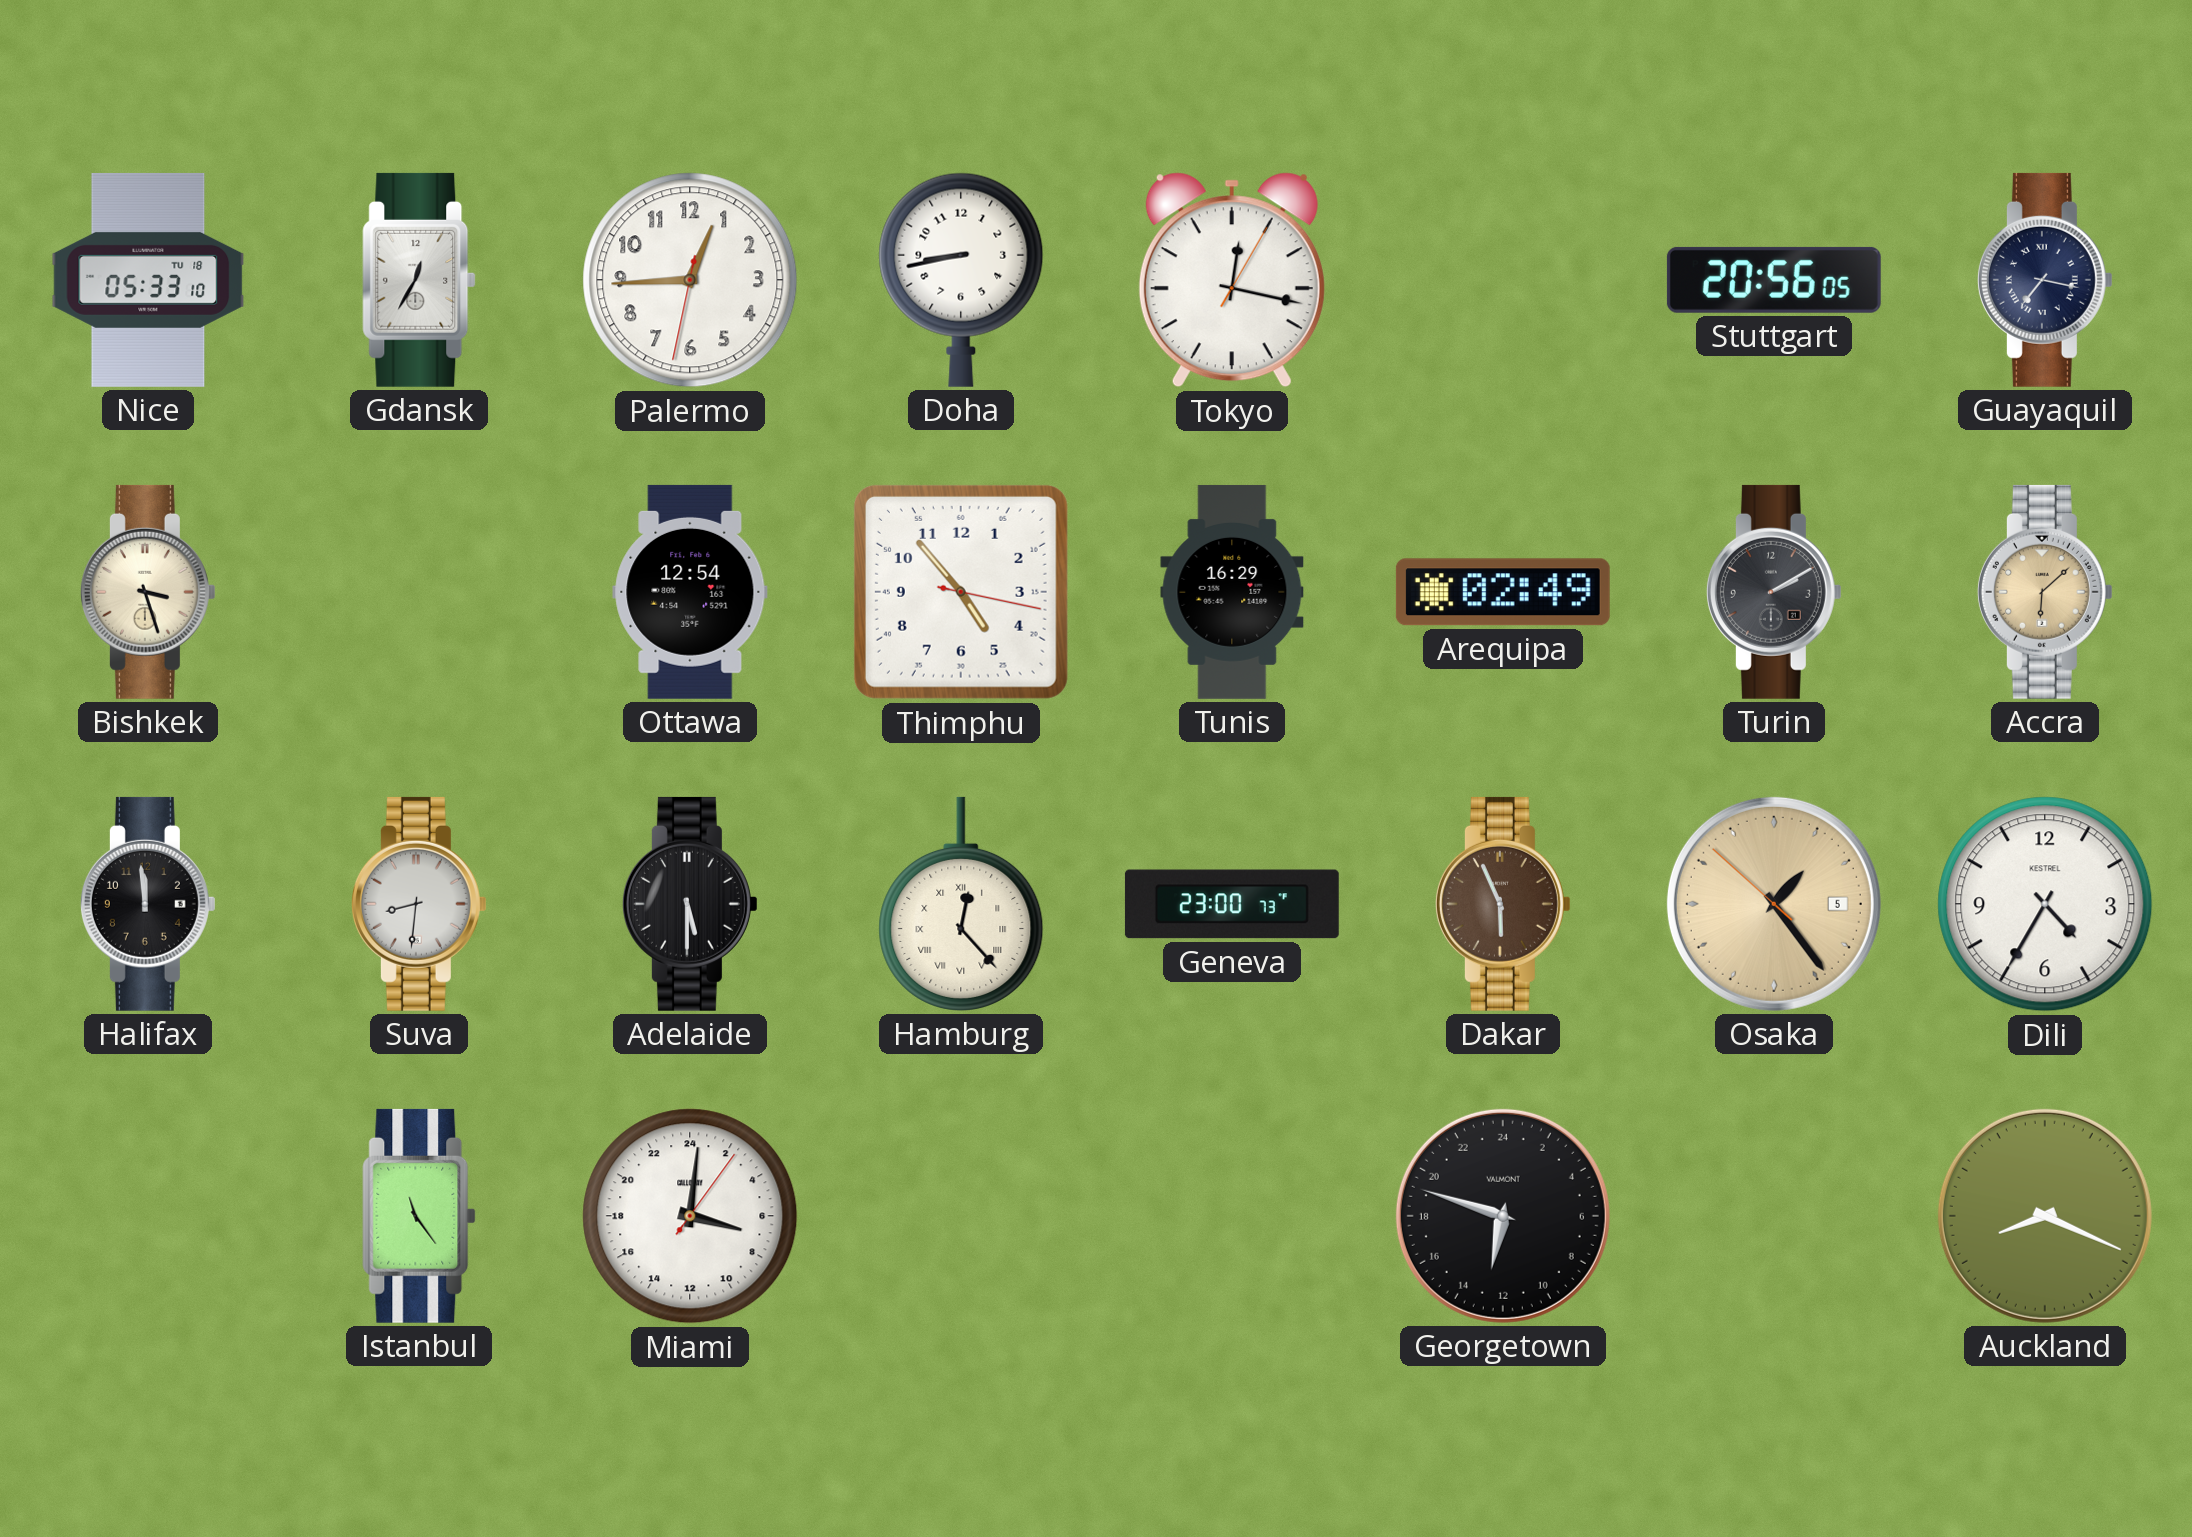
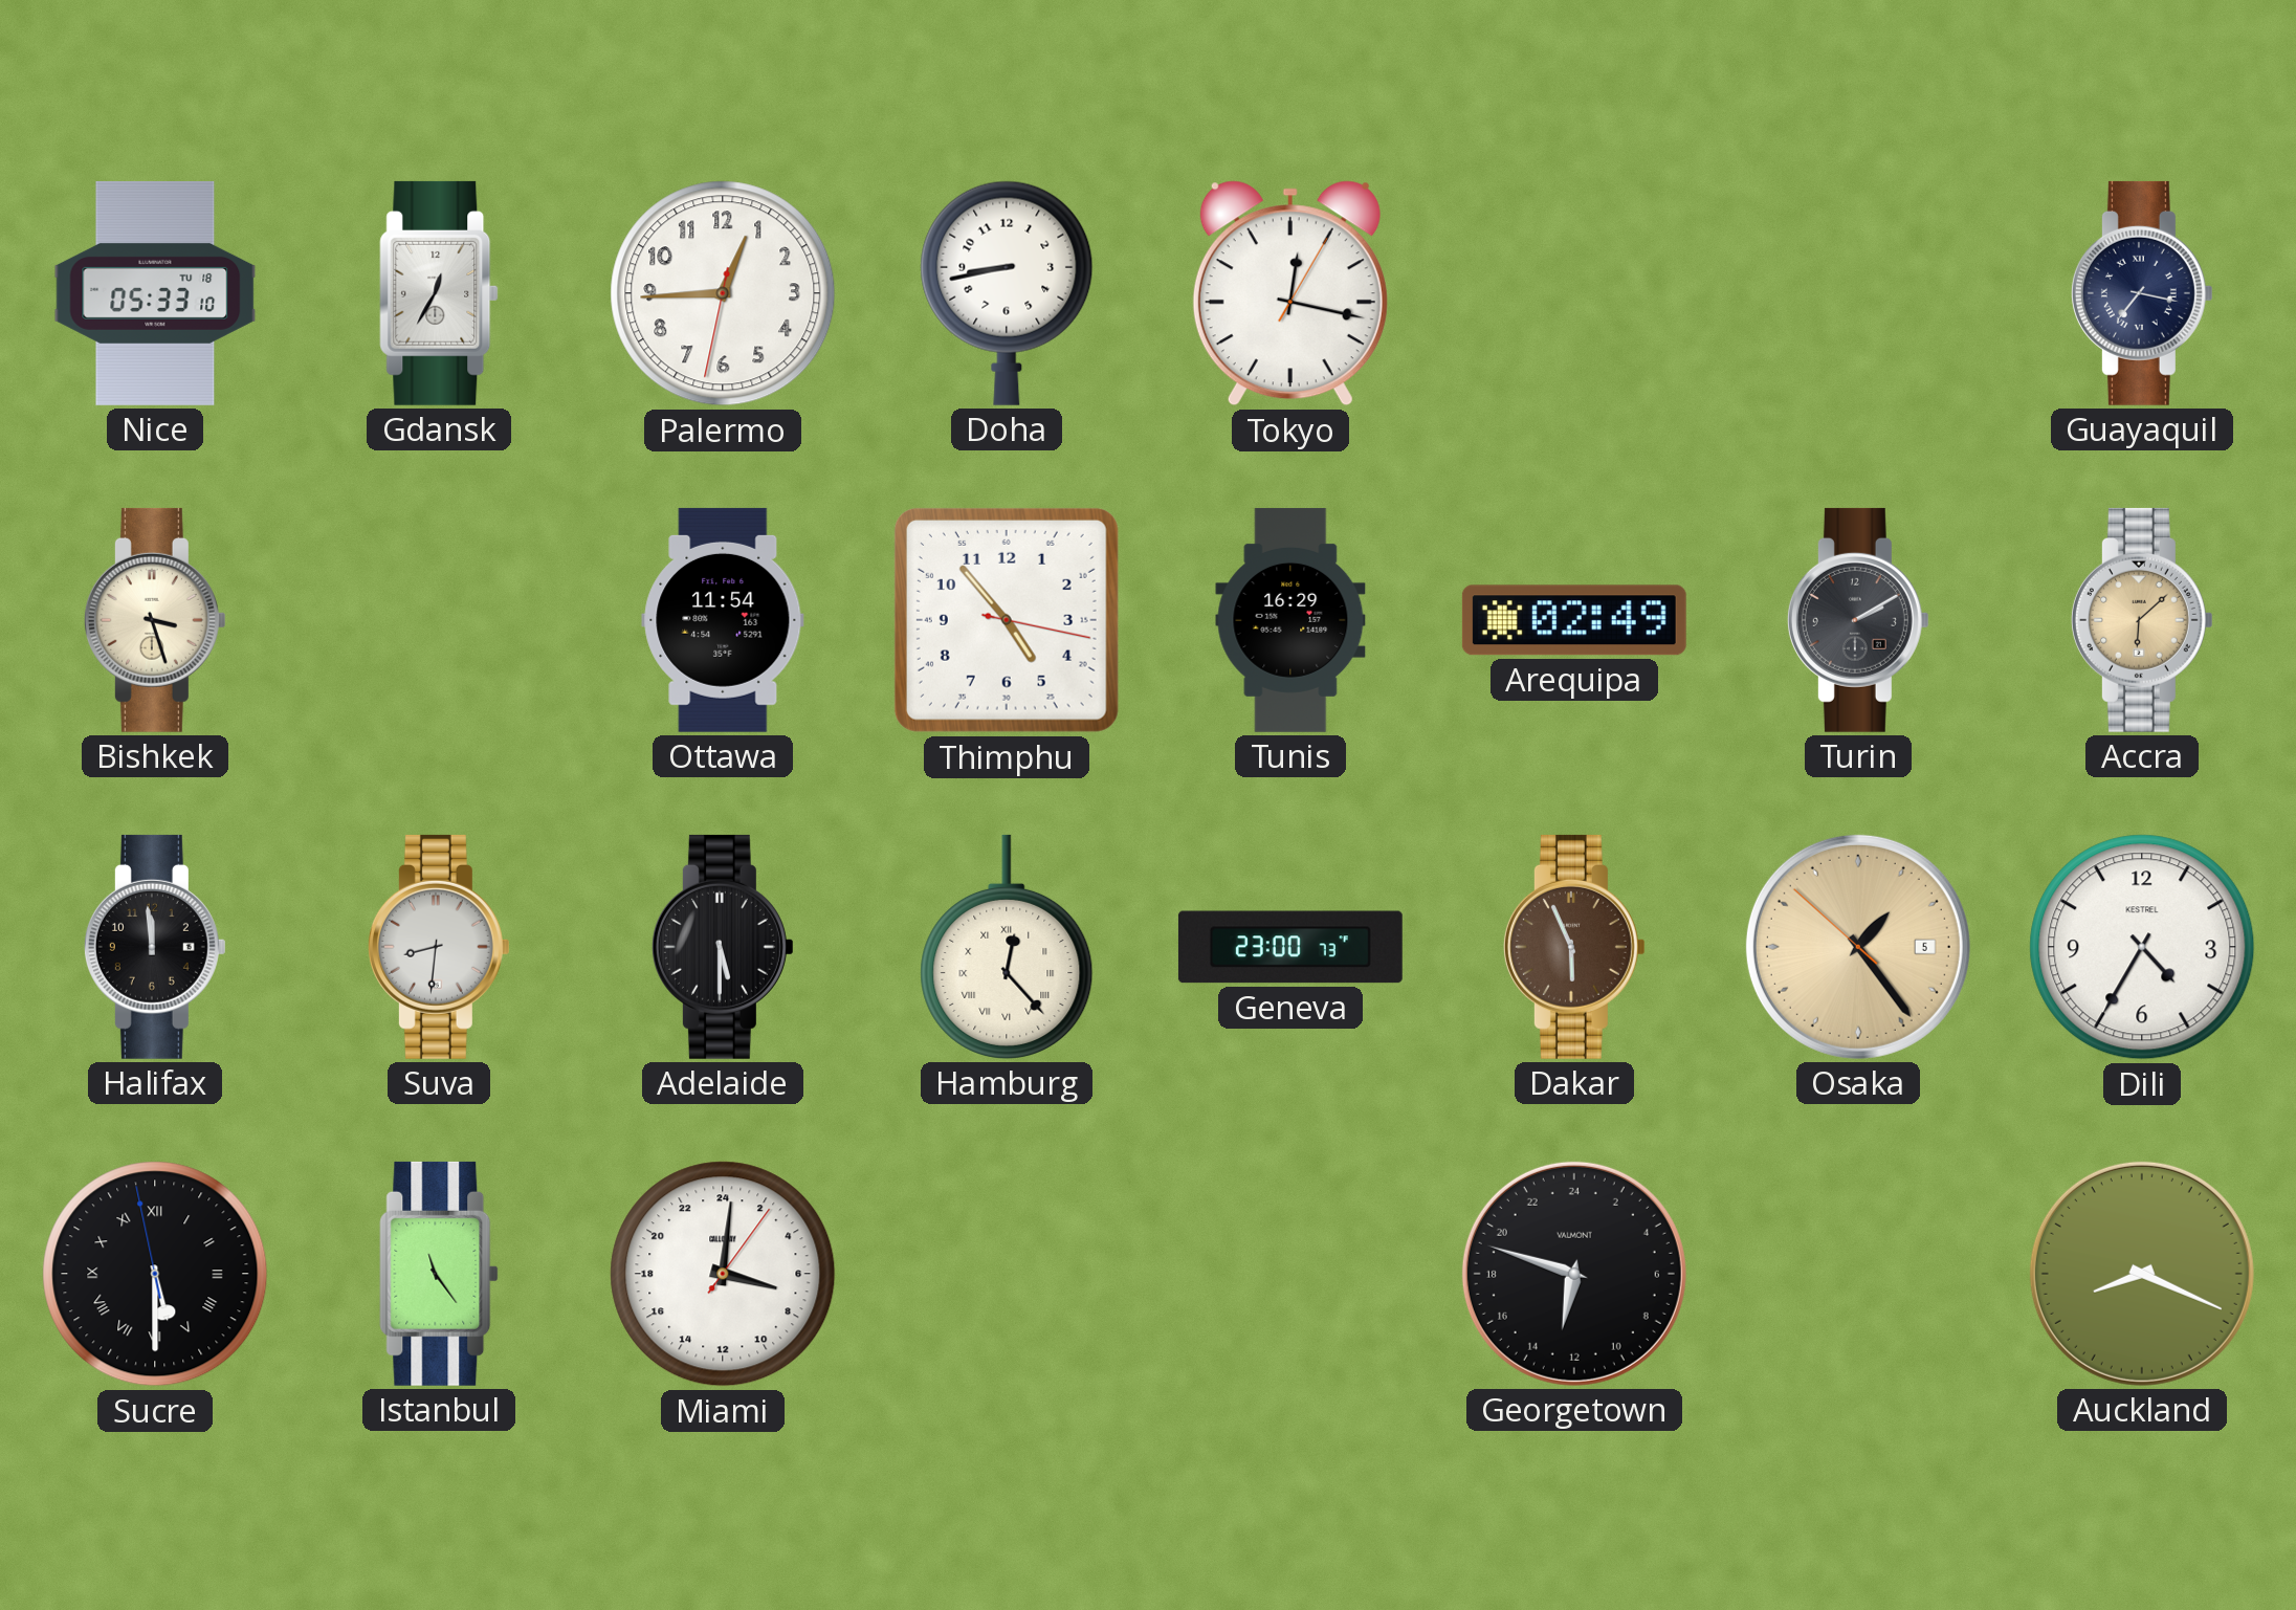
Stuttgart: 20:56 -> none
Ottawa: 12:54 -> 11:54
Sucre: none -> 5:29
